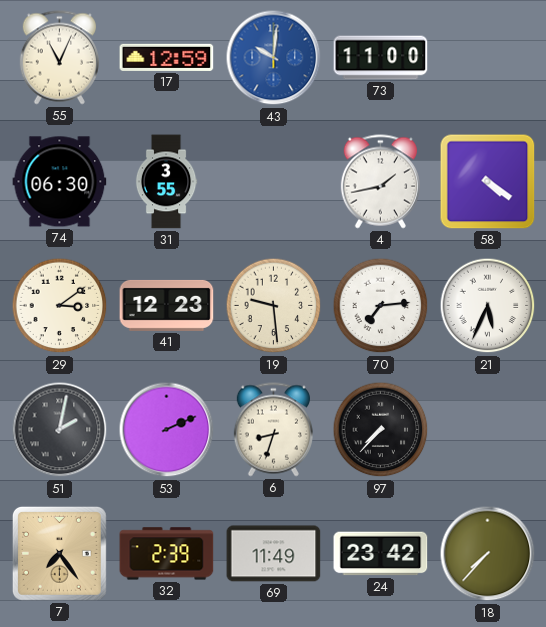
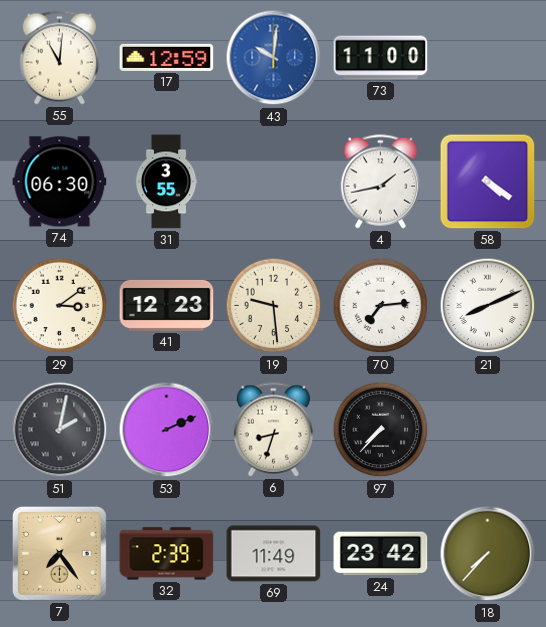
55: 11:04 -> 11:01
21: 5:34 -> 8:11
